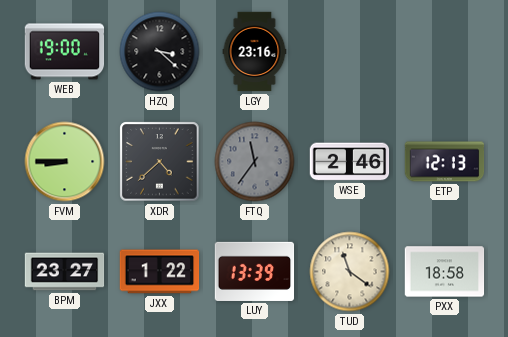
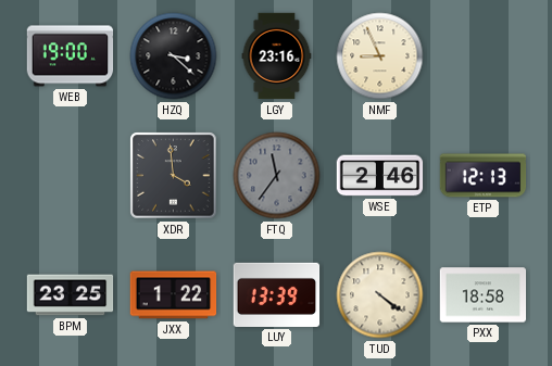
NMF: none -> 8:56
FVM: 8:45 -> none
XDR: 4:38 -> 3:59
BPM: 23:27 -> 23:25
TUD: 11:21 -> 4:21
